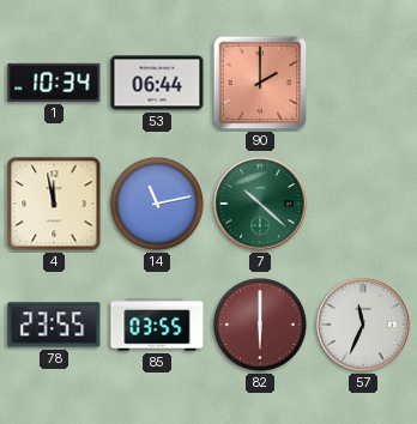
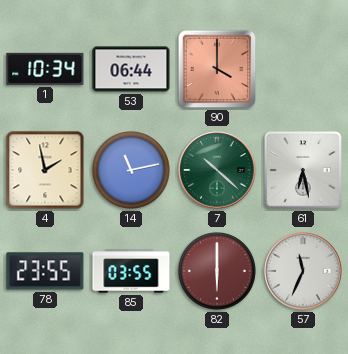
90: 2:00 -> 4:00
4: 11:58 -> 1:58
61: none -> 6:28
